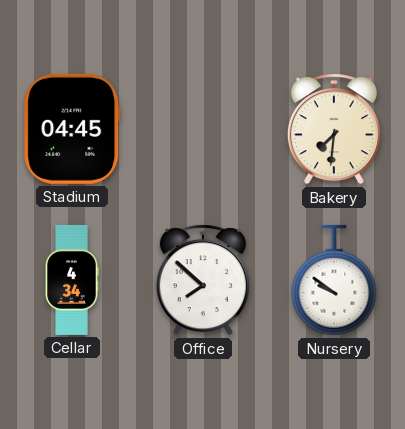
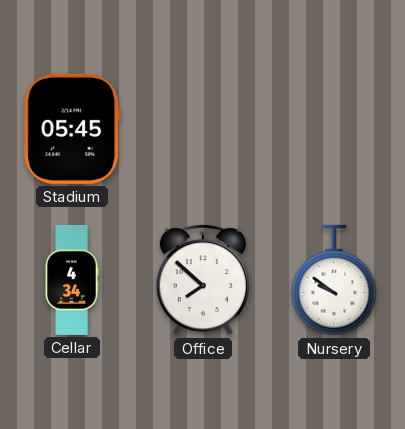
Stadium: 04:45 -> 05:45
Bakery: 7:31 -> none
